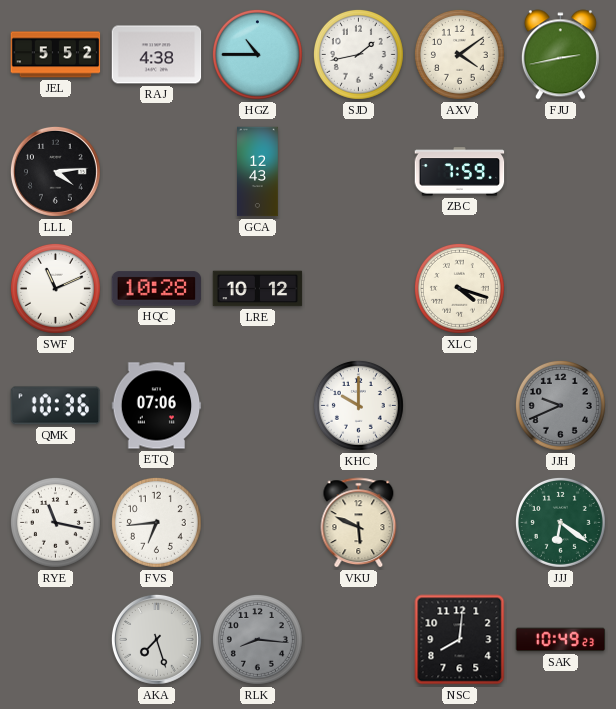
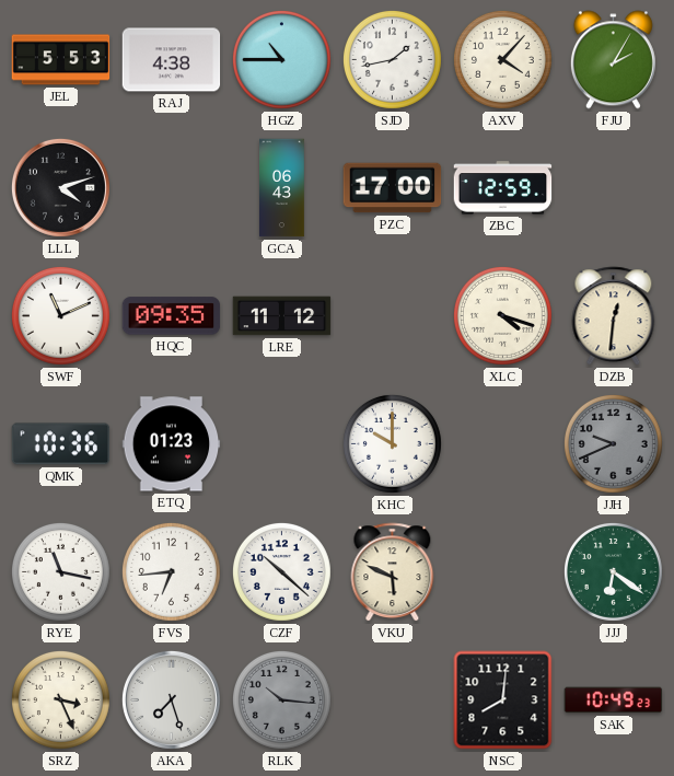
JEL: 5:52 -> 5:53
AXV: 4:09 -> 4:07
FJU: 2:43 -> 2:05
LLL: 4:14 -> 4:12
GCA: 12:43 -> 06:43
PZC: none -> 17:00
ZBC: 7:59 -> 12:59
HQC: 10:28 -> 09:35
LRE: 10:12 -> 11:12
DZB: none -> 12:31
ETQ: 07:06 -> 01:23
CZF: none -> 10:22
SRZ: none -> 3:26
RLK: 8:16 -> 10:16
